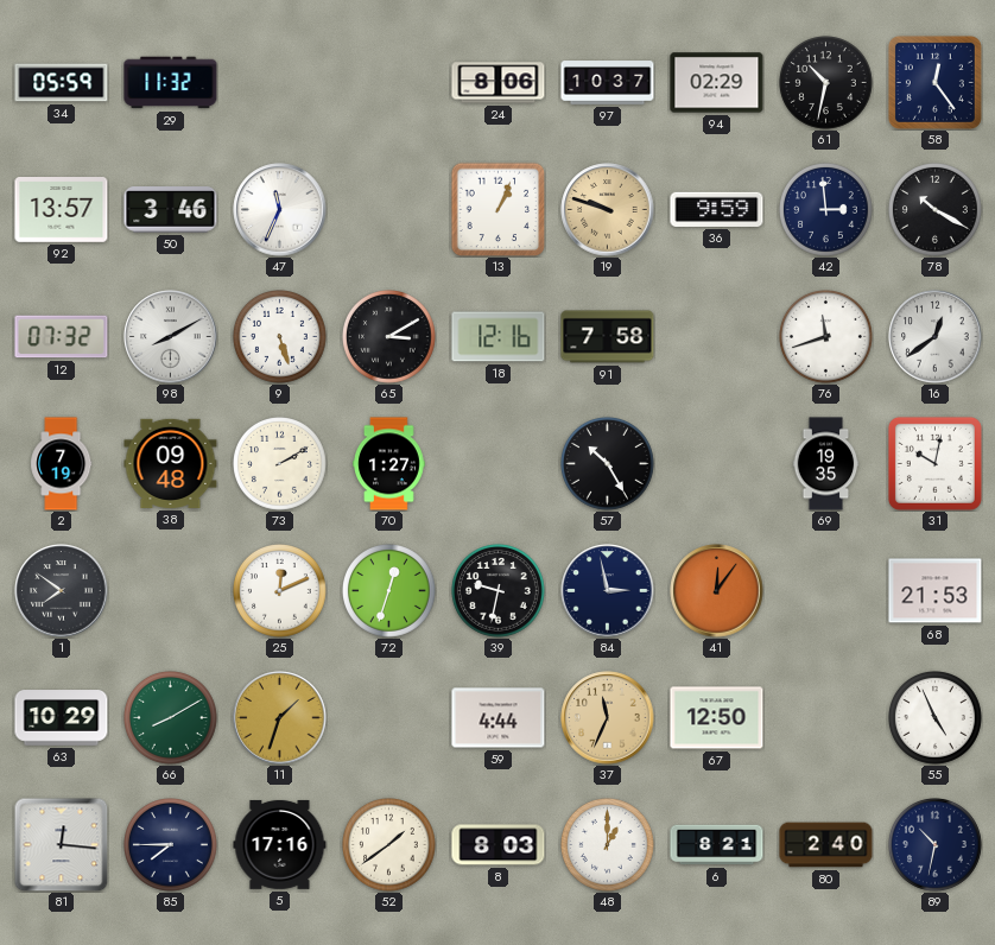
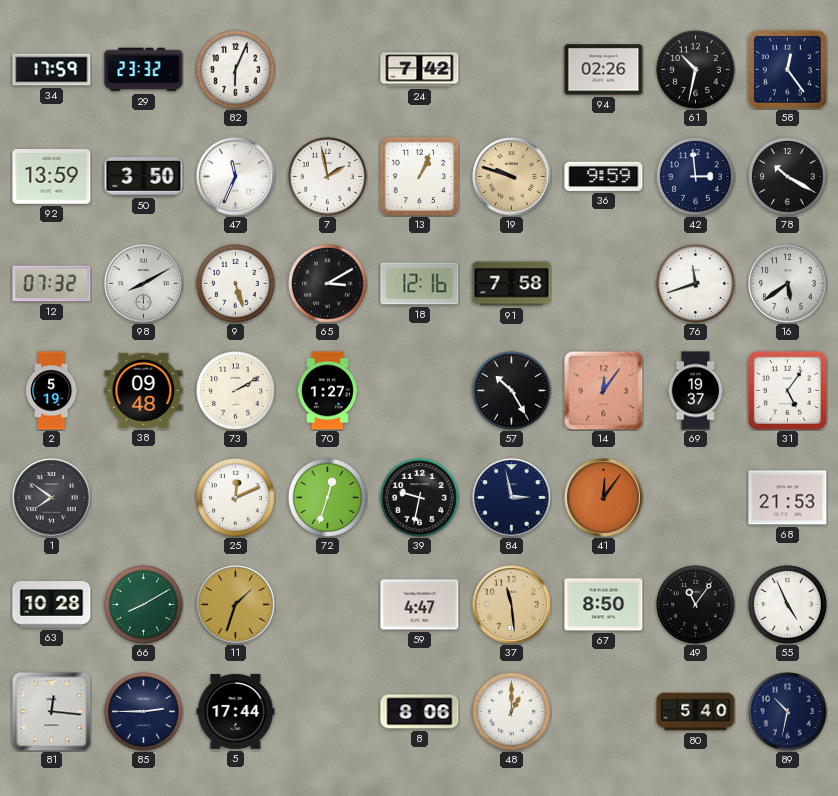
34: 05:59 -> 17:59
29: 11:32 -> 23:32
82: none -> 6:04
24: 8:06 -> 7:42
97: 10:37 -> none
94: 02:29 -> 02:26
92: 13:57 -> 13:59
50: 3:46 -> 3:50
7: none -> 1:58
16: 12:39 -> 5:39
2: 7:19 -> 5:19
14: none -> 12:06
69: 19:35 -> 19:37
31: 10:02 -> 5:06
63: 10:29 -> 10:28
59: 4:44 -> 4:47
37: 11:34 -> 11:29
67: 12:50 -> 8:50
49: none -> 11:06
85: 7:45 -> 2:45
5: 17:16 -> 17:44
52: 1:39 -> none
8: 8:03 -> 8:06
6: 8:21 -> none
80: 2:40 -> 5:40
